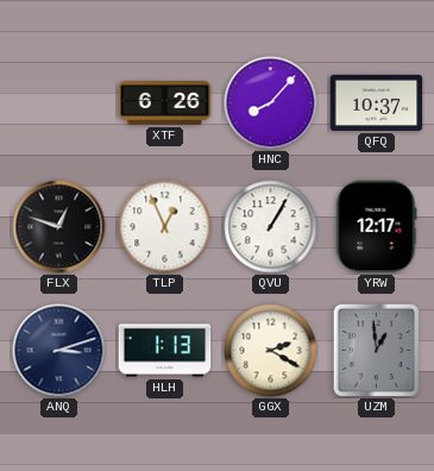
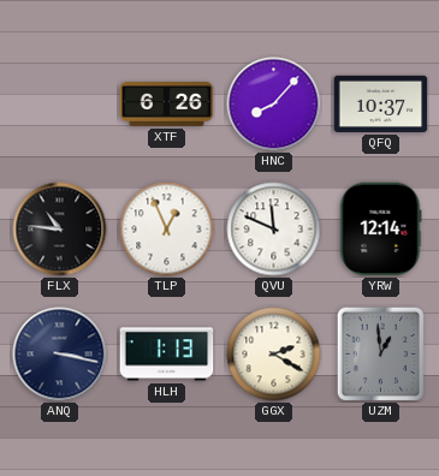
FLX: 12:48 -> 10:46
QVU: 1:05 -> 11:49
YRW: 12:17 -> 12:14
ANQ: 3:12 -> 3:17
